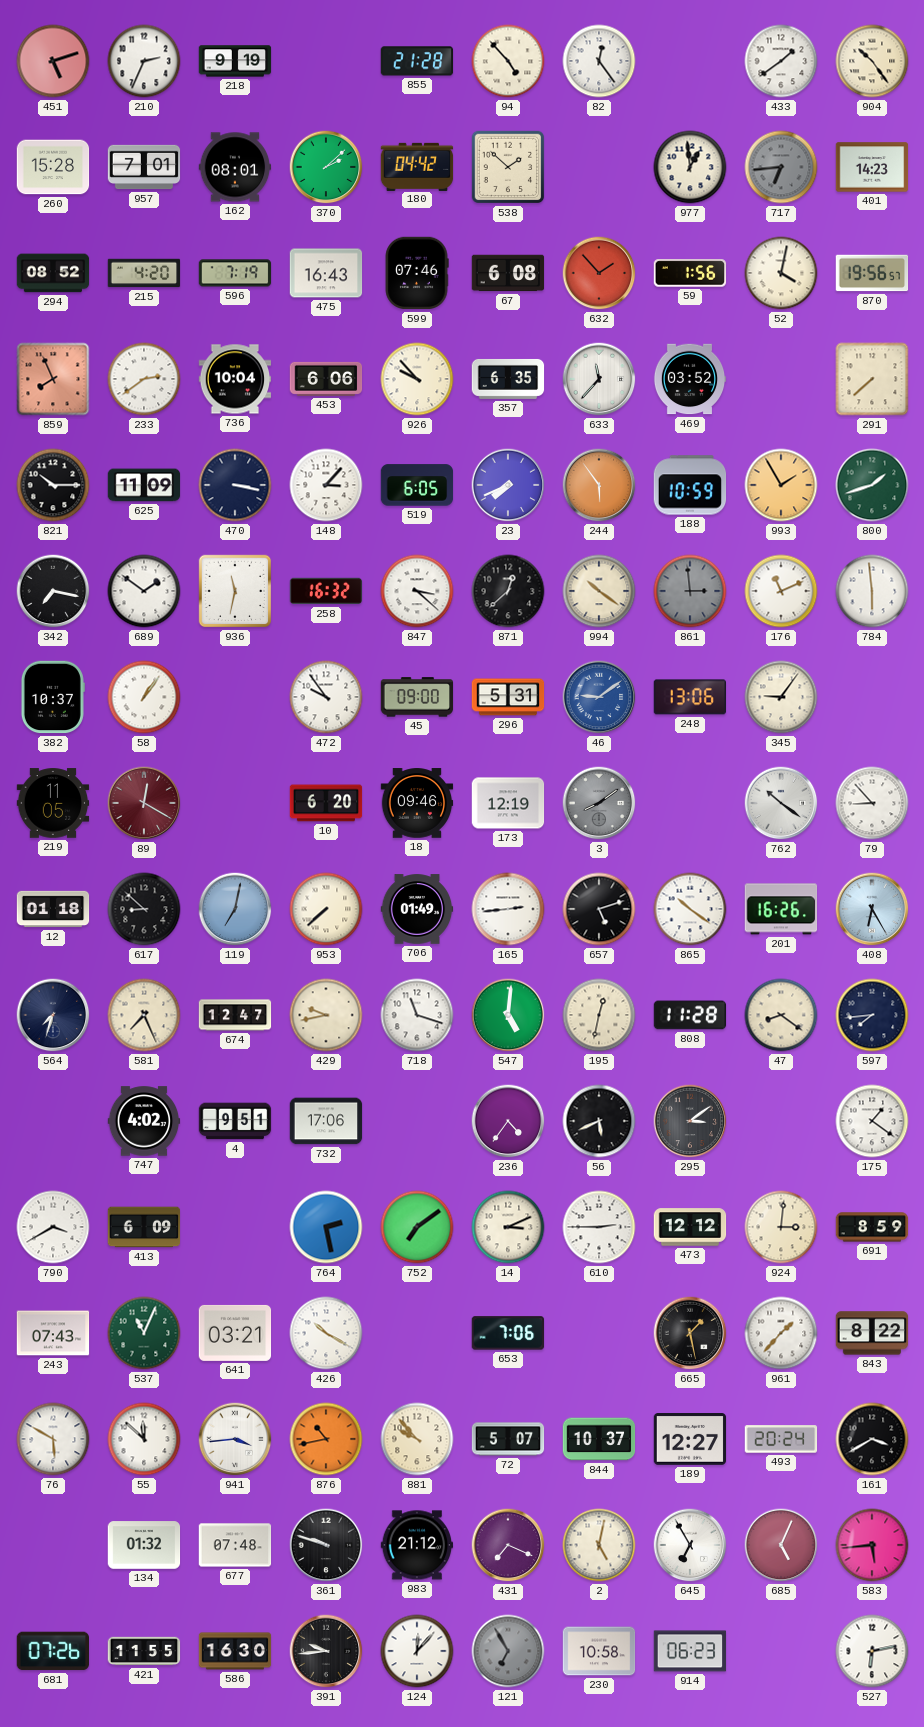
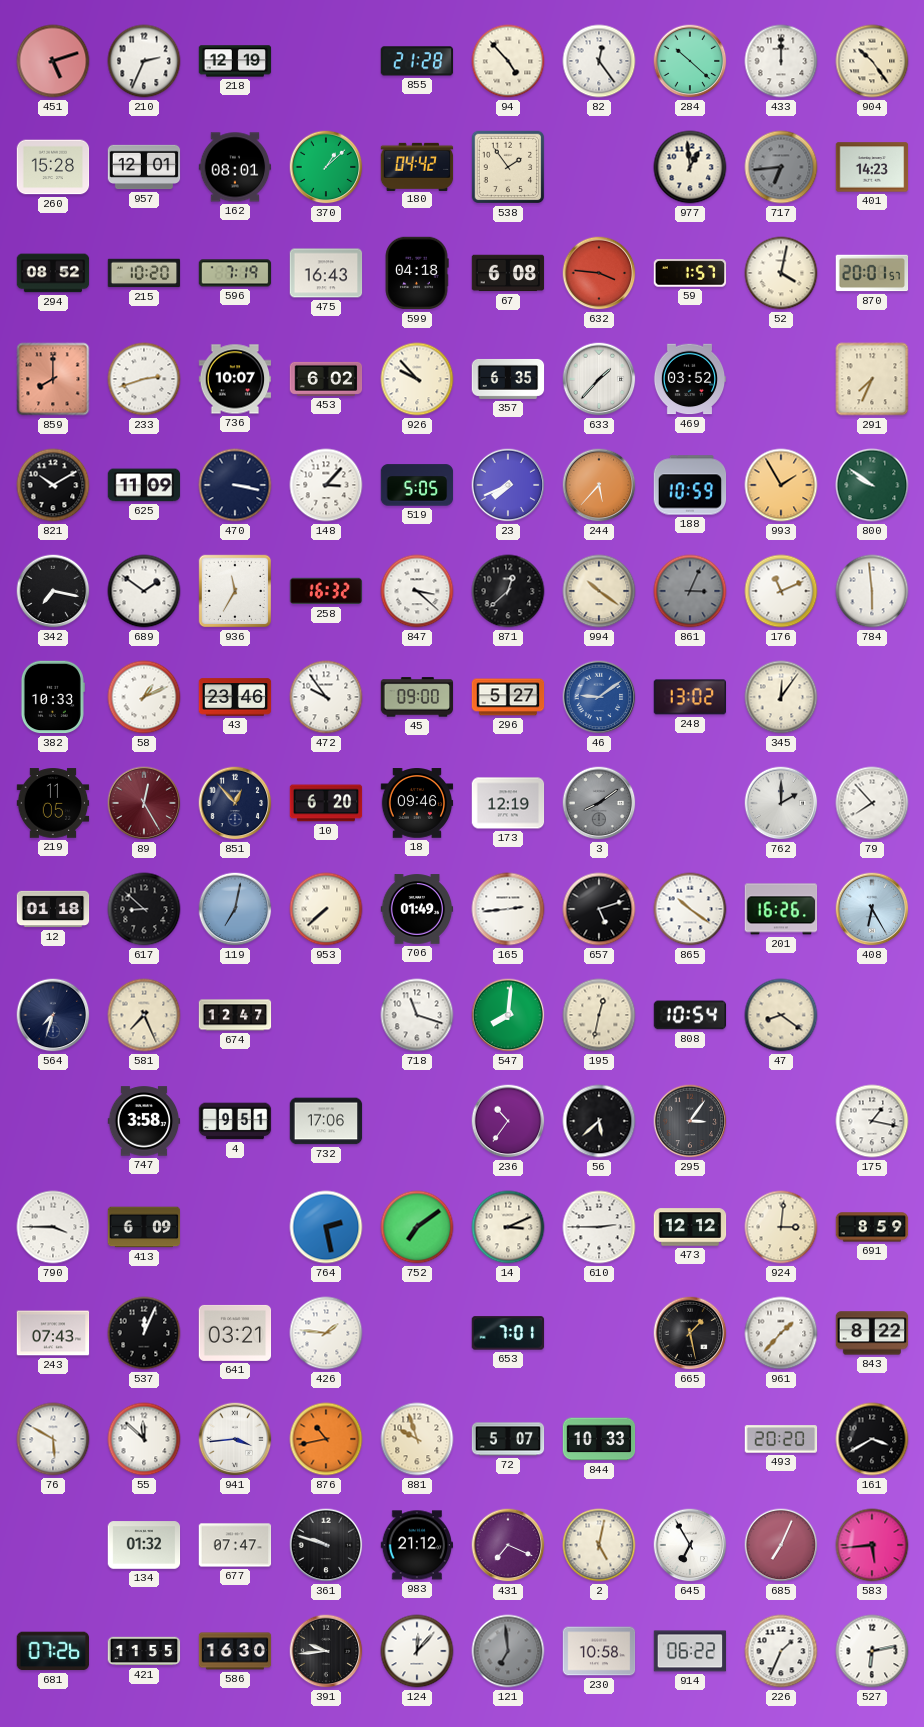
218: 9:19 -> 12:19
284: none -> 10:22
433: 1:39 -> 12:00
957: 7:01 -> 12:01
370: 2:08 -> 1:08
538: 1:52 -> 1:54
215: 4:20 -> 10:20
599: 07:46 -> 04:18
632: 1:53 -> 3:46
59: 1:56 -> 1:57
870: 19:56 -> 20:01
859: 7:56 -> 8:00
233: 2:39 -> 2:42
736: 10:04 -> 10:07
453: 6:06 -> 6:02
633: 11:37 -> 1:37
291: 7:38 -> 7:34
821: 10:15 -> 10:10
519: 6:05 -> 5:05
244: 5:54 -> 5:37
800: 1:42 -> 9:51
936: 11:32 -> 11:35
861: 2:59 -> 3:04
382: 10:37 -> 10:33
58: 1:06 -> 1:11
43: none -> 23:46
296: 5:31 -> 5:27
248: 13:06 -> 13:02
345: 9:06 -> 12:06
89: 12:20 -> 12:25
851: none -> 12:53
762: 10:21 -> 2:00
79: 8:53 -> 7:53
429: 9:43 -> none
547: 5:01 -> 8:01
808: 11:28 -> 10:54
597: 7:44 -> none
747: 4:02 -> 3:58
236: 4:36 -> 10:36
56: 5:41 -> 5:38
295: 3:09 -> 3:06
175: 1:21 -> 1:17
790: 3:40 -> 3:45
537: 11:04 -> 12:04
537 dial: green -> black
426: 10:20 -> 1:46
653: 7:06 -> 7:01
881: 9:53 -> 9:57
844: 10:37 -> 10:33
189: 12:27 -> none
493: 20:24 -> 20:20
677: 07:48 -> 07:47
685: 5:04 -> 7:04
121: 6:55 -> 6:59
914: 06:23 -> 06:22
226: none -> 1:34
